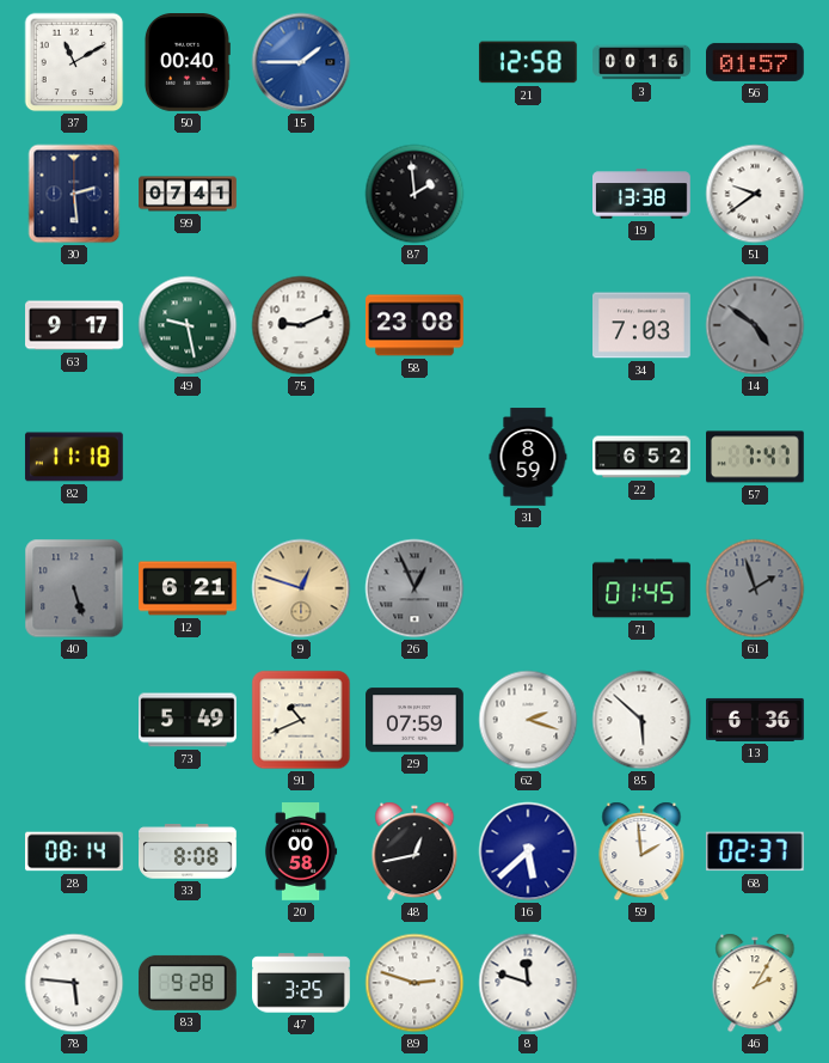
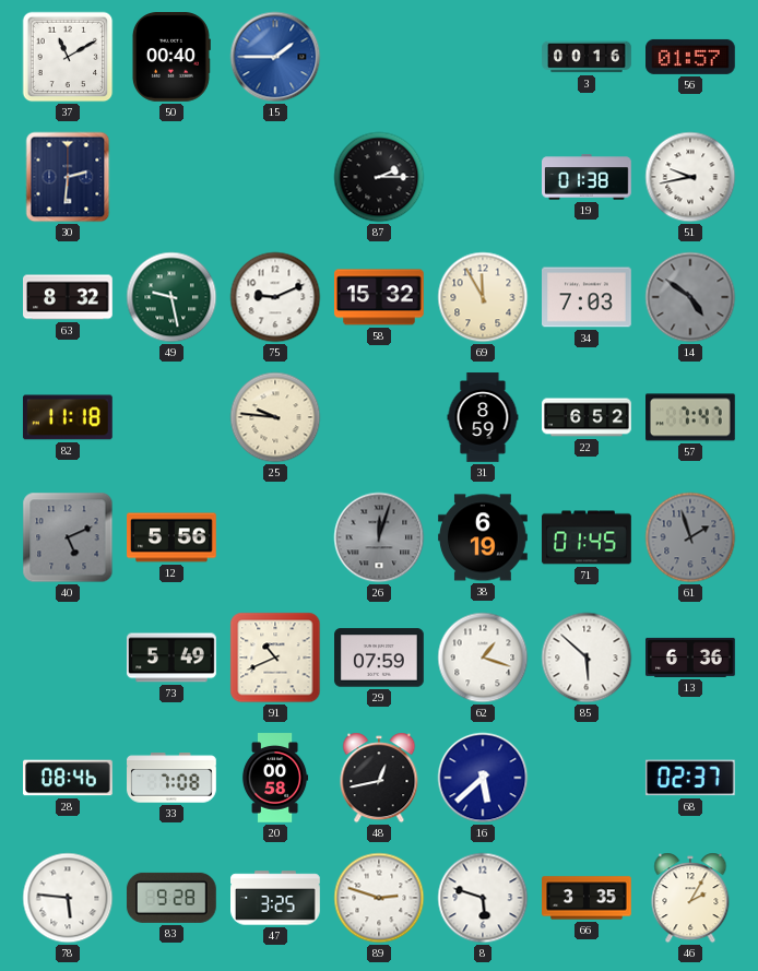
21: 12:58 -> none
30: 2:29 -> 2:31
99: 07:41 -> none
87: 1:59 -> 2:15
19: 13:38 -> 01:38
51: 9:39 -> 9:43
63: 9:17 -> 8:32
58: 23:08 -> 15:32
69: none -> 11:55
25: none -> 9:46
40: 5:27 -> 5:11
12: 6:21 -> 5:56
9: 12:48 -> none
26: 12:56 -> 12:03
38: none -> 6:19
62: 2:18 -> 1:18
28: 08:14 -> 08:46
33: 8:08 -> 7:08
59: 1:59 -> none
8: 11:48 -> 5:48
66: none -> 3:35
